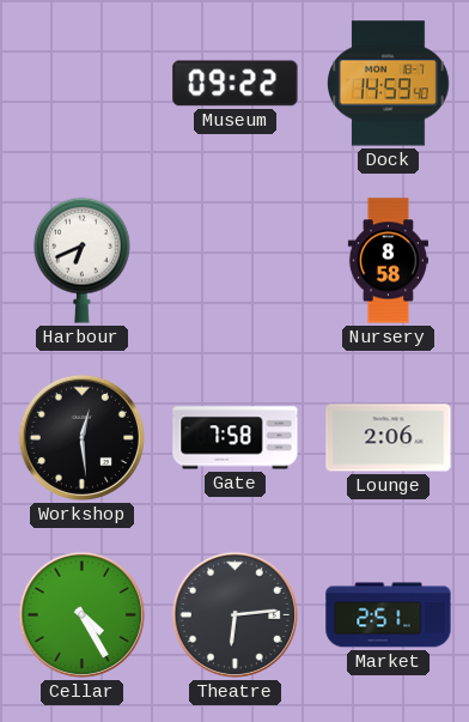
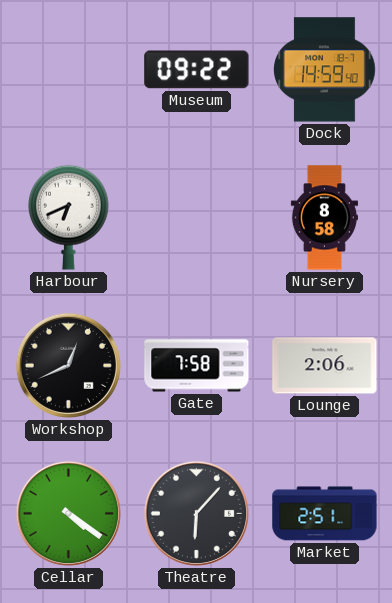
Workshop: 12:29 -> 12:41
Cellar: 4:25 -> 4:21
Theatre: 6:14 -> 6:07
